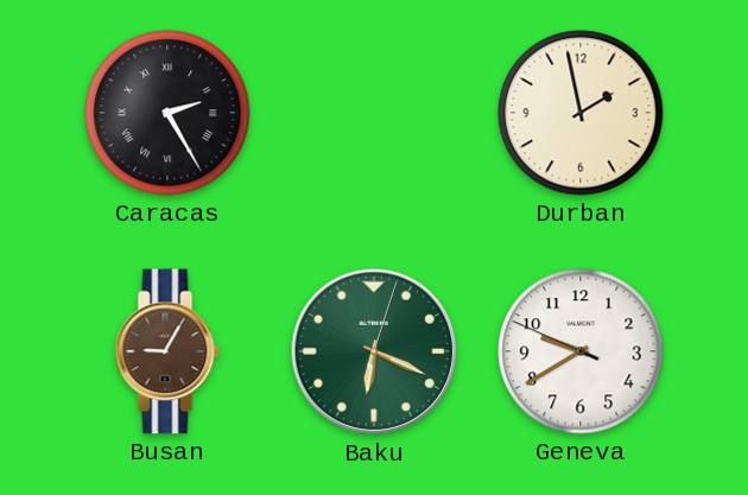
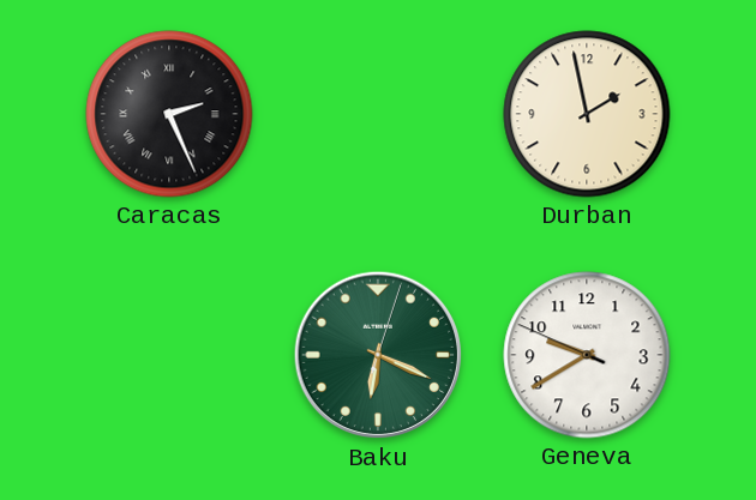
Caracas: 2:25 -> 2:26
Busan: 9:05 -> none
